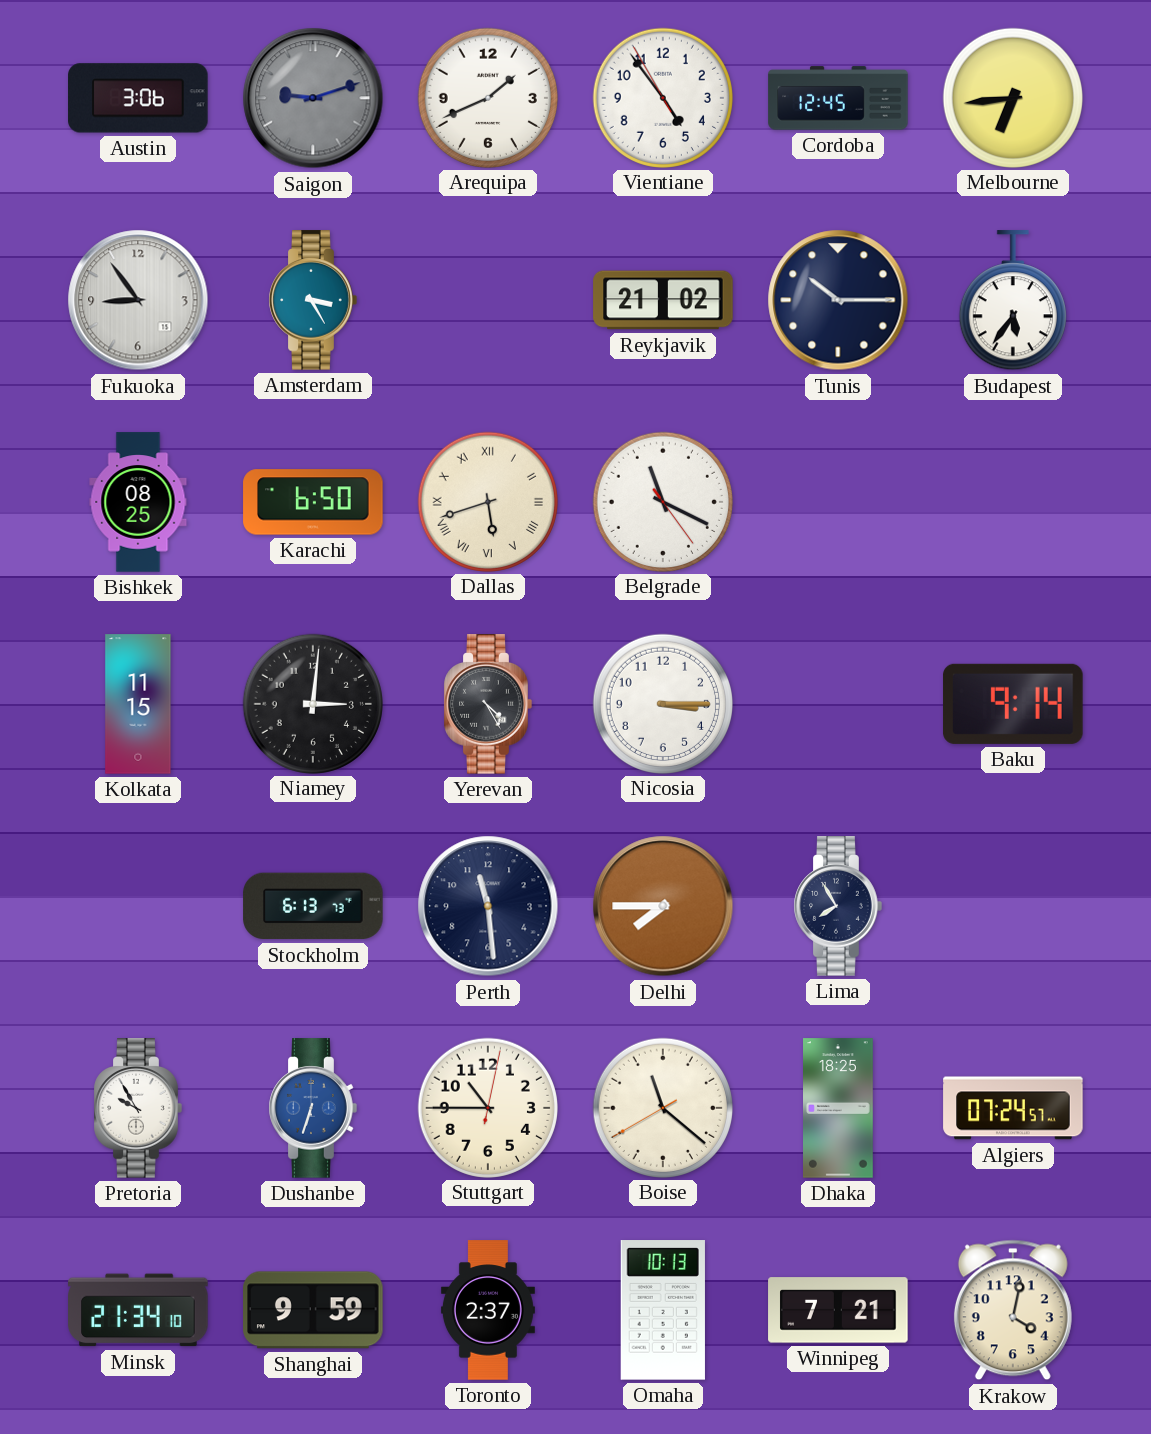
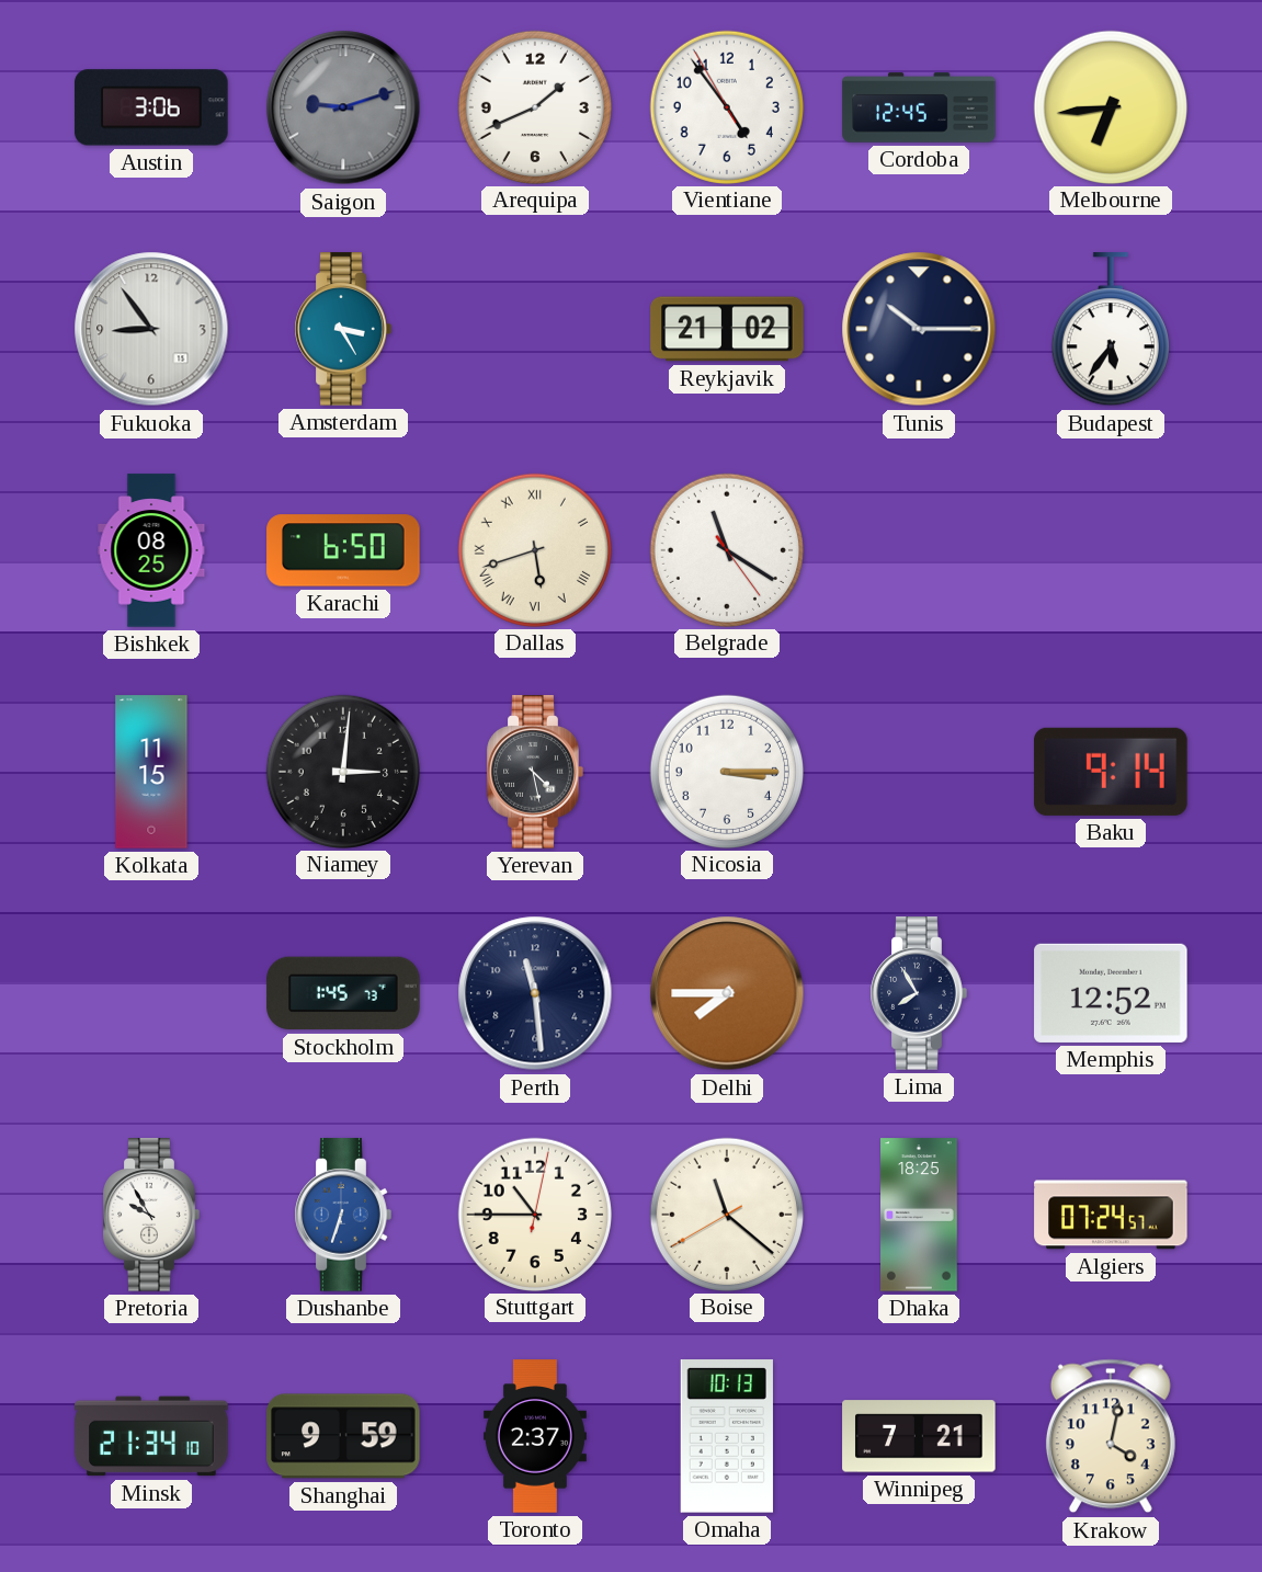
Belgrade: 11:19 -> 11:20
Yerevan: 4:25 -> 4:28
Stockholm: 6:13 -> 1:45
Memphis: none -> 12:52
